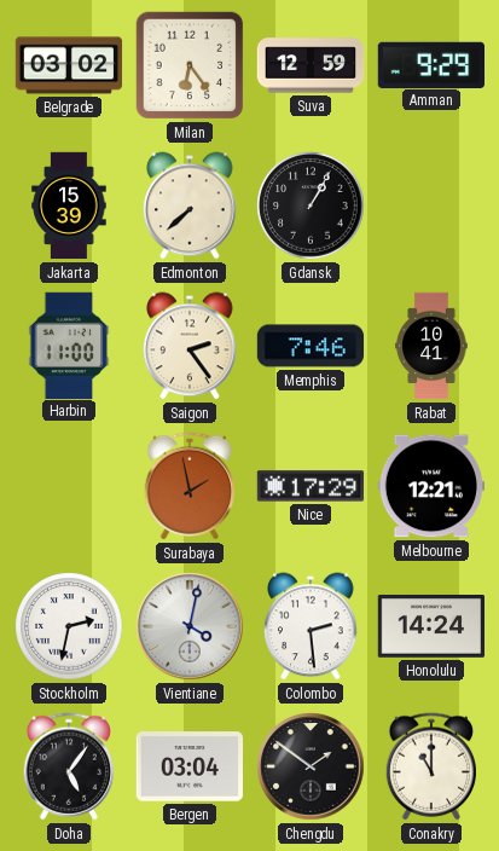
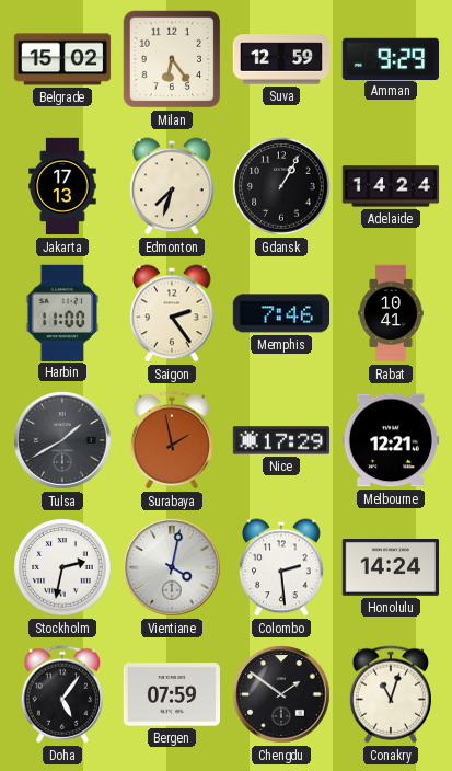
Belgrade: 03:02 -> 15:02
Jakarta: 15:39 -> 17:13
Edmonton: 7:38 -> 7:33
Adelaide: none -> 14:24
Tulsa: none -> 1:40
Bergen: 03:04 -> 07:59
Conakry: 11:00 -> 11:03
